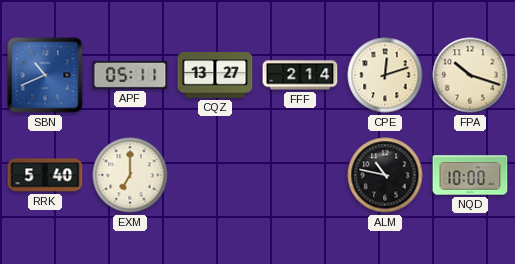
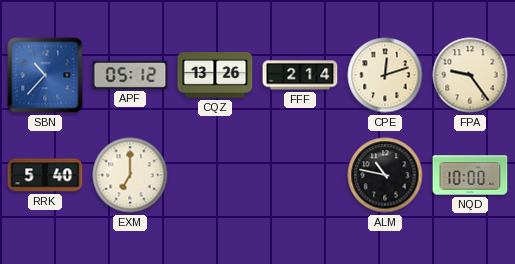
SBN: 10:41 -> 10:37
APF: 05:11 -> 05:12
CQZ: 13:27 -> 13:26
FPA: 10:18 -> 9:24
